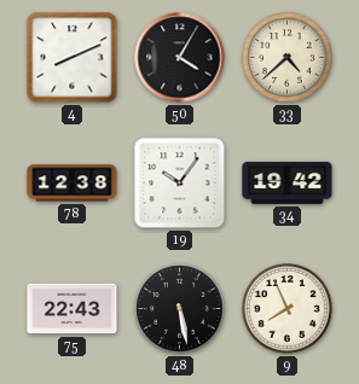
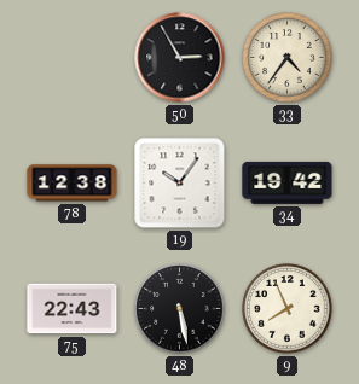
4: 8:11 -> none
50: 4:05 -> 2:55
33: 4:38 -> 4:36
